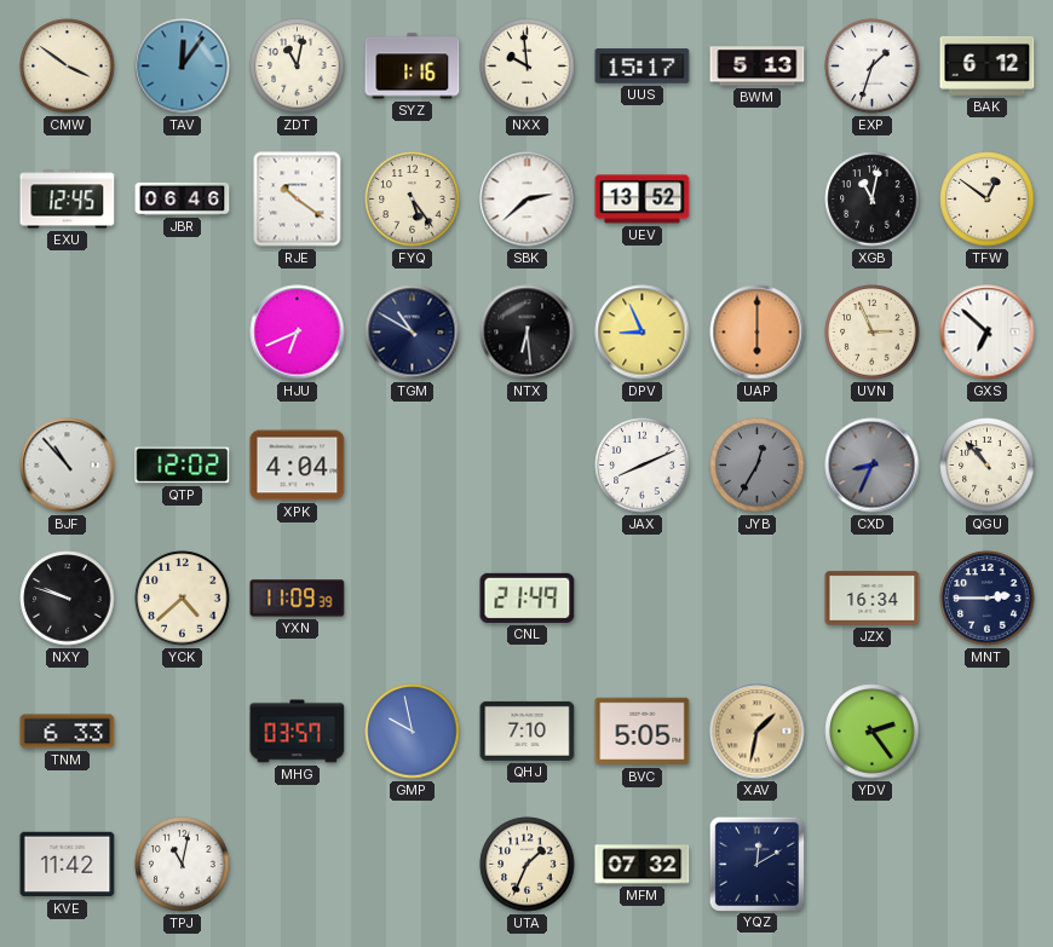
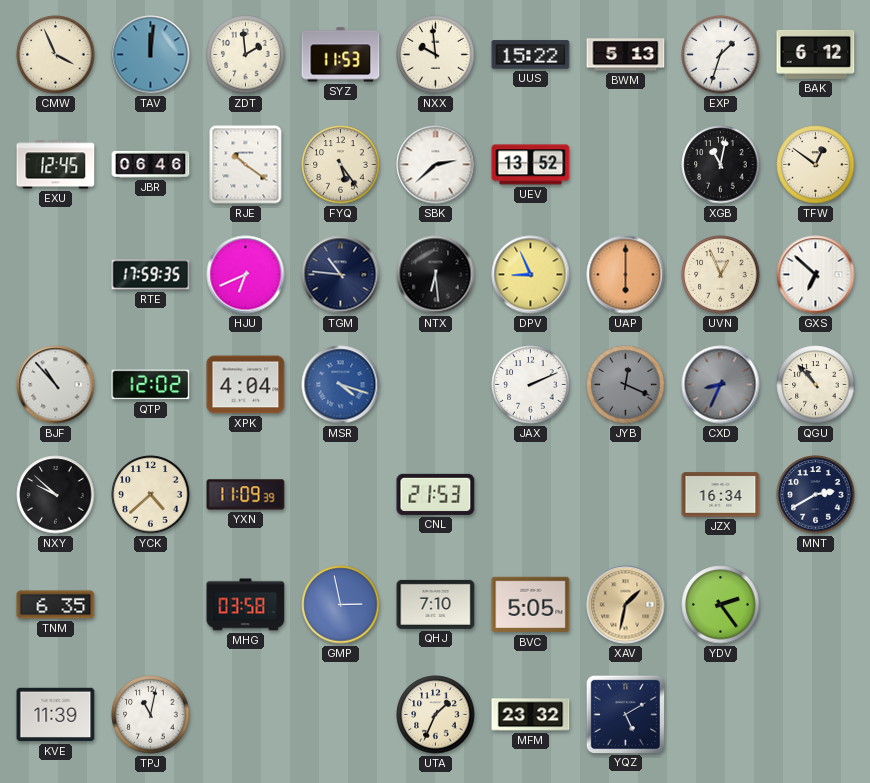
CMW: 3:51 -> 3:56
TAV: 12:06 -> 12:01
ZDT: 11:02 -> 1:59
SYZ: 1:16 -> 11:53
UUS: 15:17 -> 15:22
RTE: none -> 17:59
TGM: 10:50 -> 10:46
UVN: 2:56 -> 12:56
MSR: none -> 4:18
JAX: 8:11 -> 2:11
JYB: 12:35 -> 12:19
NXY: 9:48 -> 9:52
CNL: 21:49 -> 21:53
MNT: 2:45 -> 2:40
TNM: 6:33 -> 6:35
MHG: 03:57 -> 03:58
GMP: 9:58 -> 2:58
KVE: 11:42 -> 11:39
MFM: 07:32 -> 23:32
YQZ: 12:10 -> 5:10
